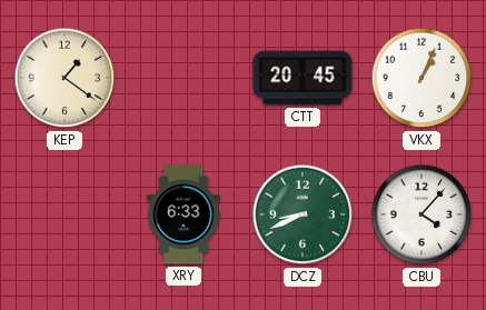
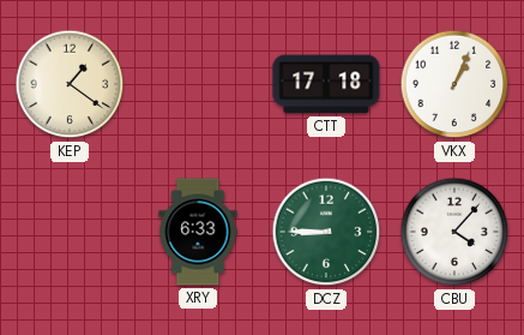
CTT: 20:45 -> 17:18
DCZ: 8:41 -> 8:45
